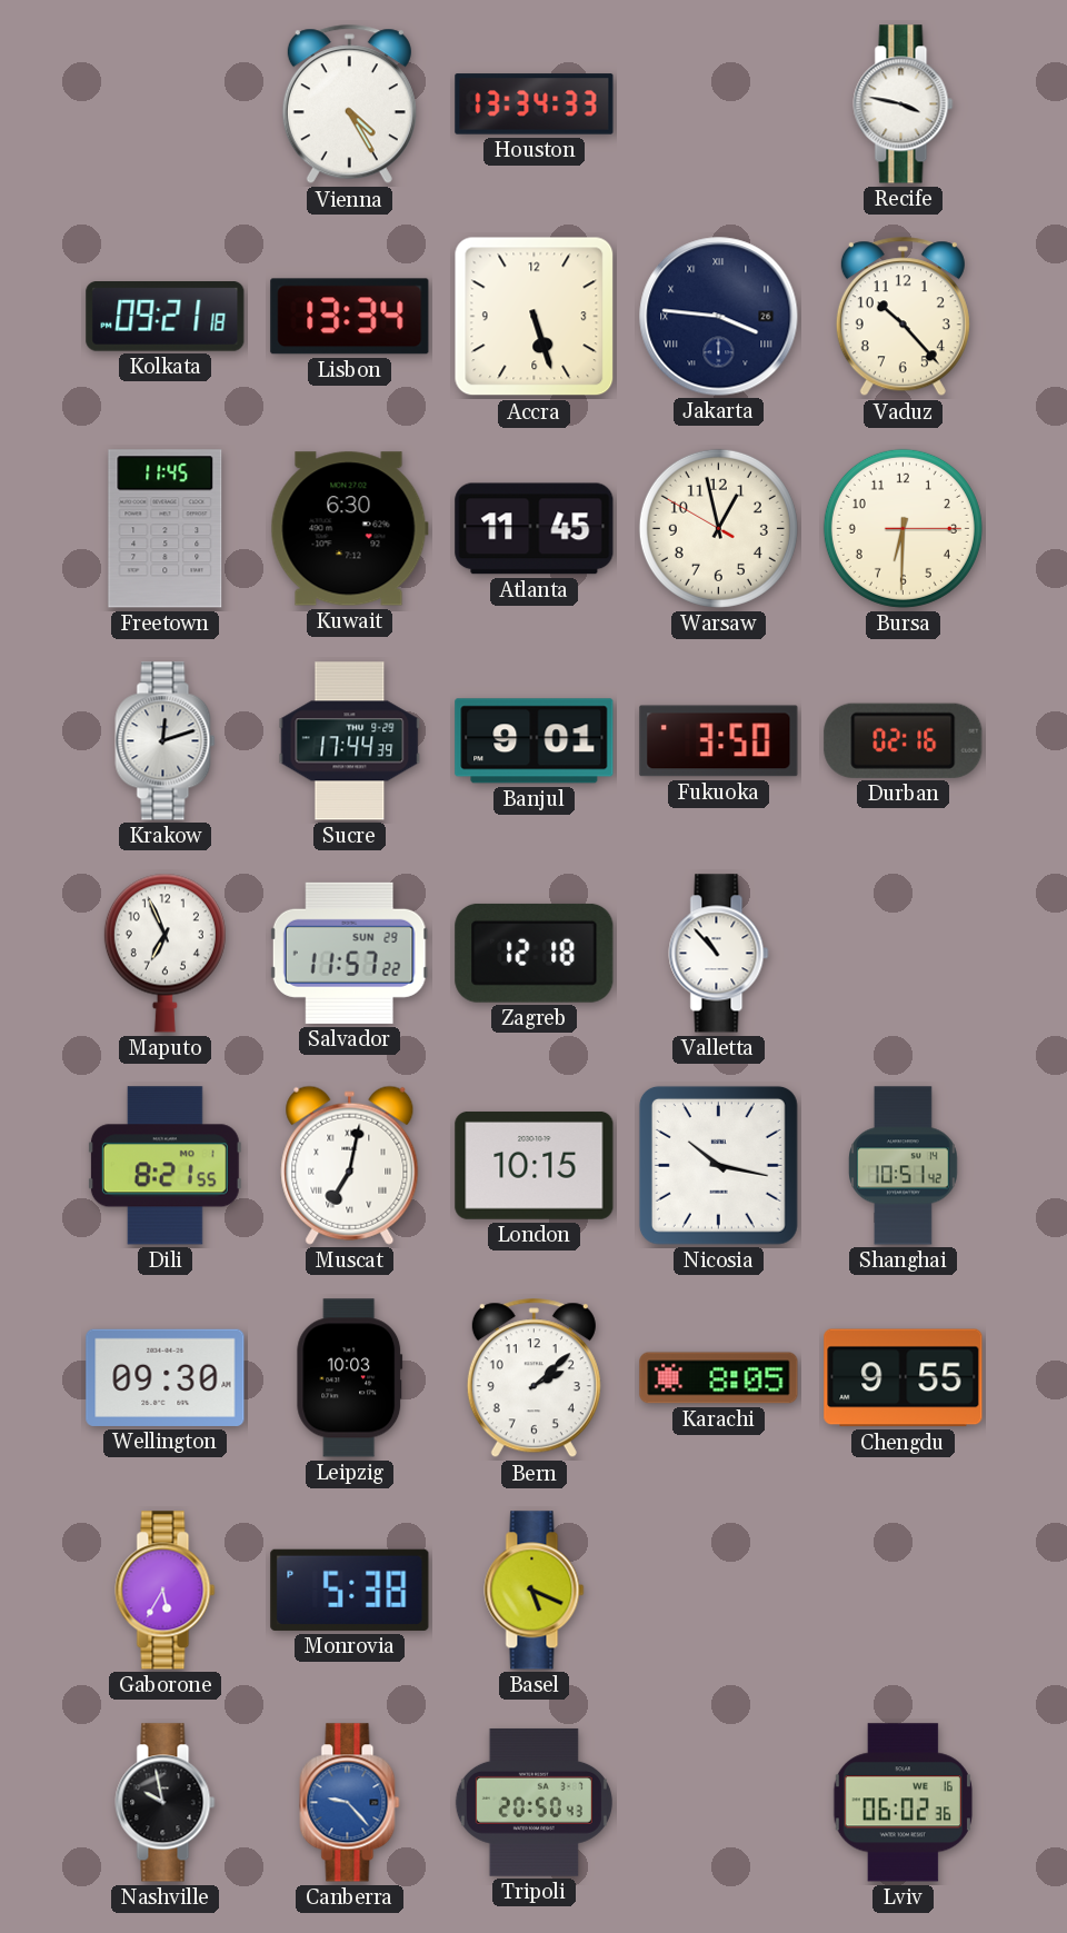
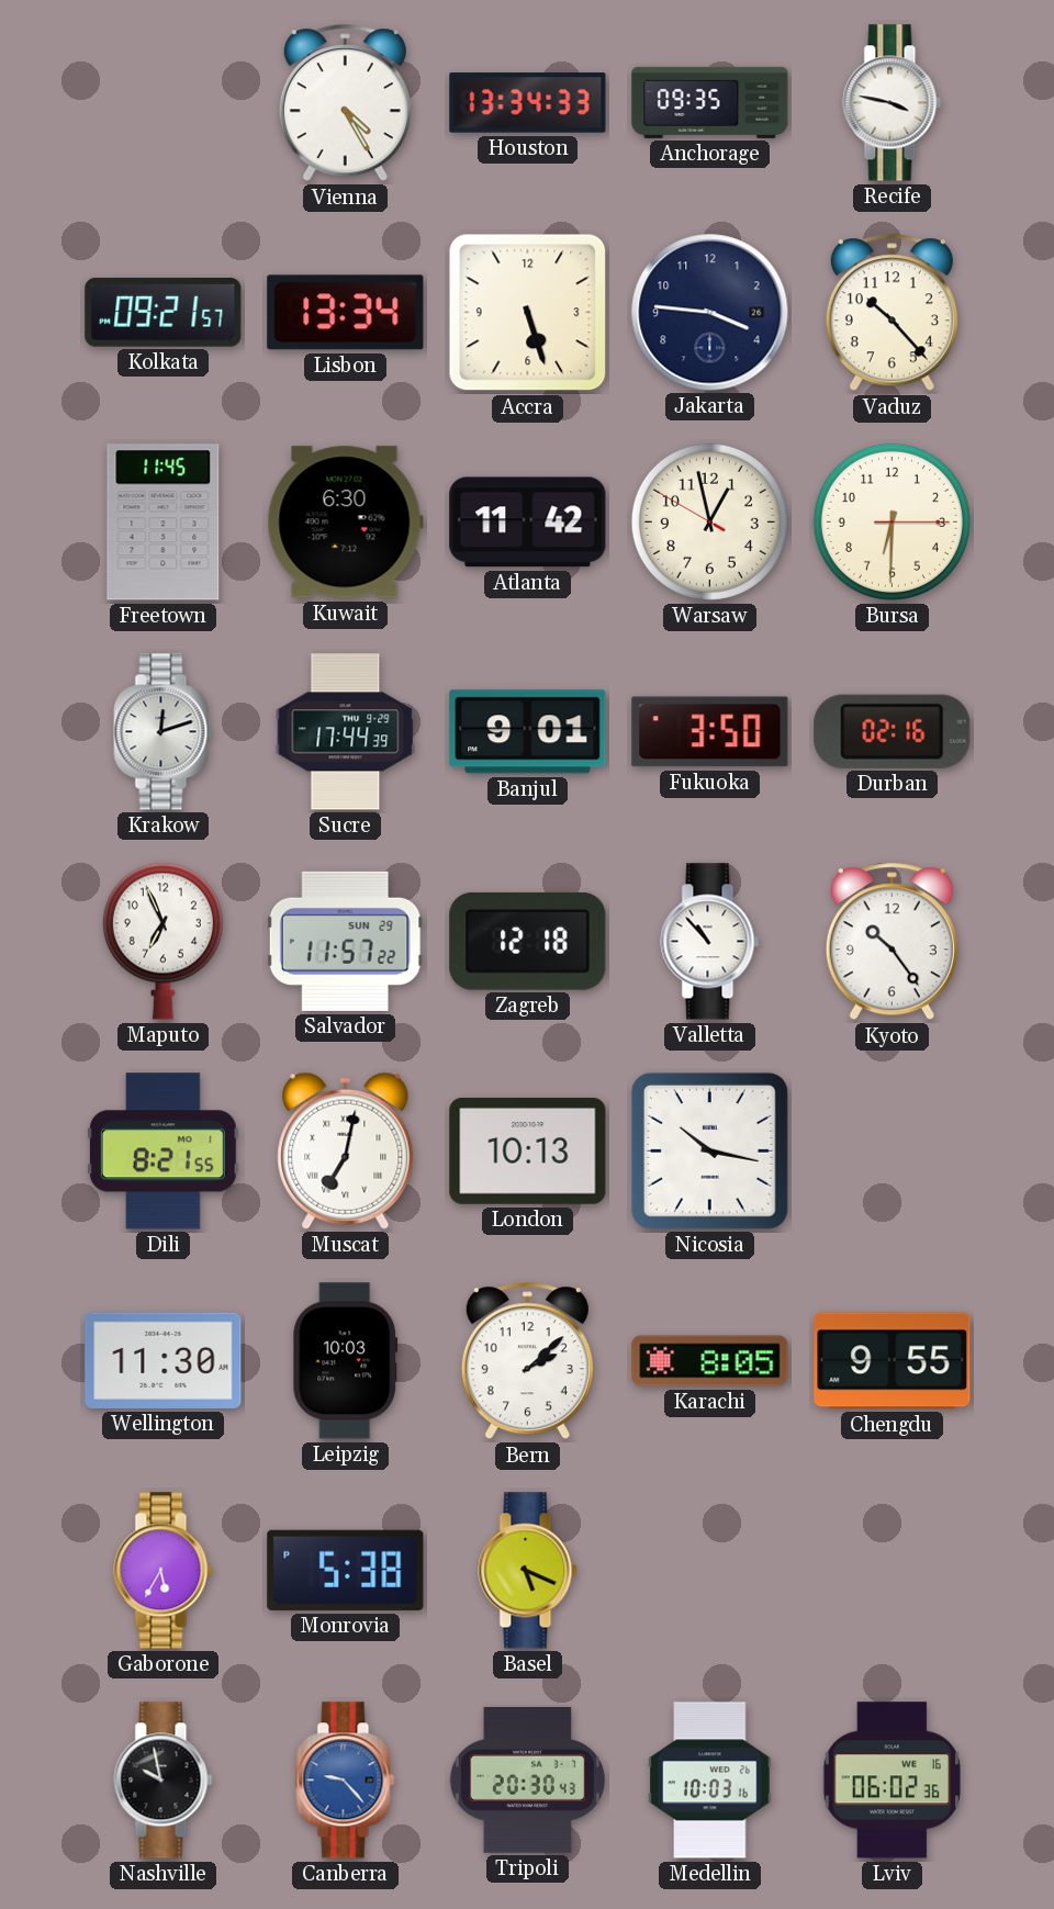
Anchorage: none -> 09:35
Kolkata: 09:21:18 -> 09:21:57
Jakarta numerals: Roman -> Arabic
Atlanta: 11:45 -> 11:42
Kyoto: none -> 10:24
London: 10:15 -> 10:13
Shanghai: 10:51 -> none
Wellington: 09:30 -> 11:30
Tripoli: 20:50 -> 20:30
Medellin: none -> 10:03
